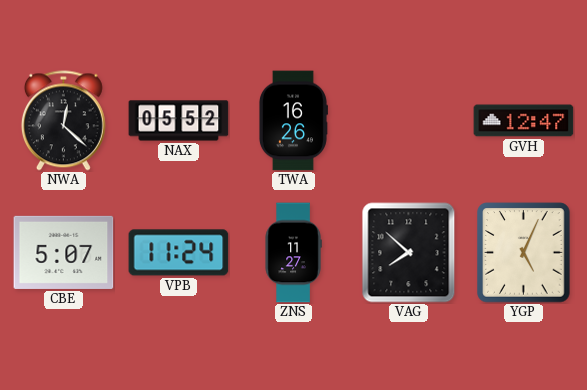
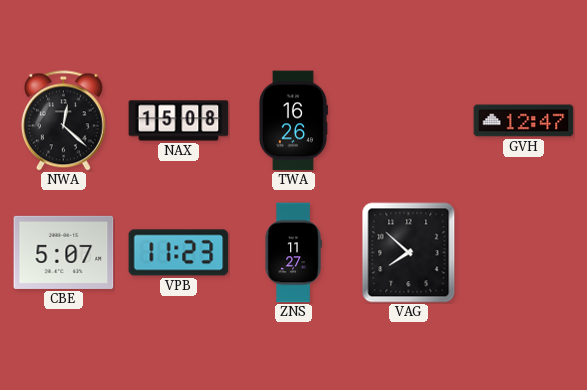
NAX: 05:52 -> 15:08
VPB: 11:24 -> 11:23
YGP: 5:04 -> none
